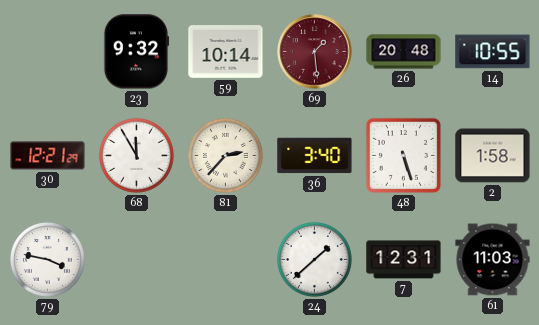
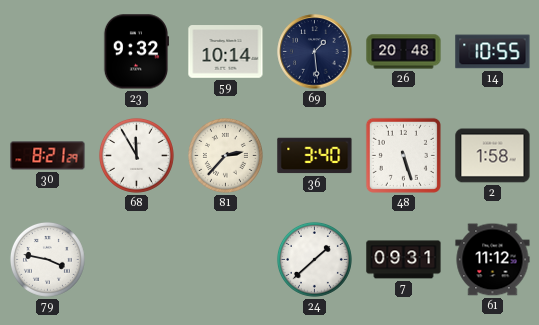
69 dial: burgundy -> navy
30: 12:21 -> 8:21
7: 12:31 -> 09:31
61: 11:03 -> 11:12
